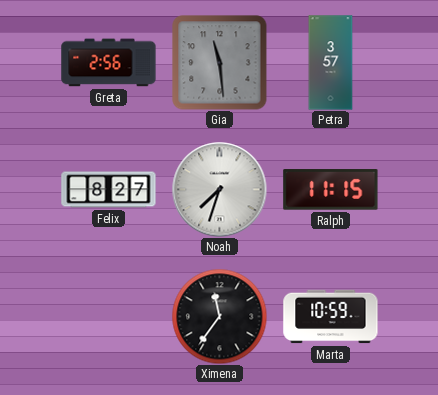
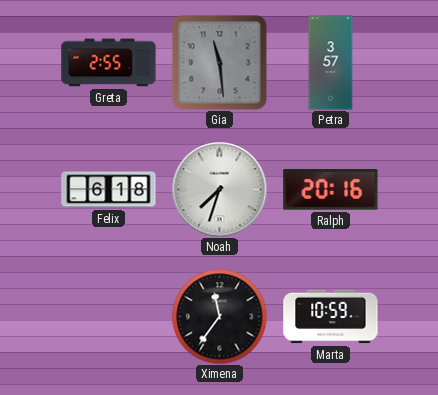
Greta: 2:56 -> 2:55
Felix: 8:27 -> 6:18
Ralph: 11:15 -> 20:16
